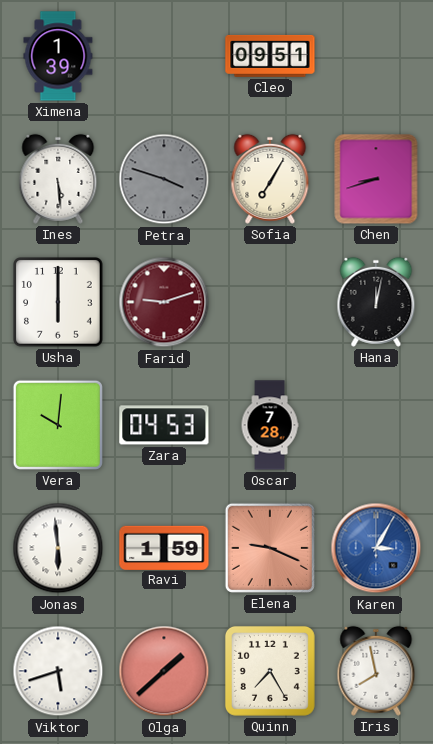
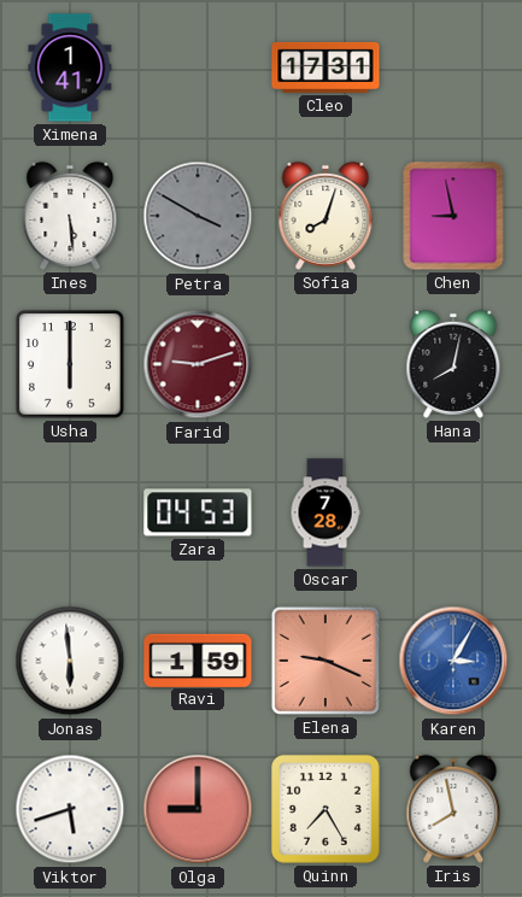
Ximena: 1:39 -> 1:41
Cleo: 09:51 -> 17:31
Petra: 3:48 -> 3:50
Sofia: 7:05 -> 8:03
Chen: 8:42 -> 8:58
Hana: 12:02 -> 8:02
Vera: 10:01 -> none
Olga: 1:38 -> 9:00
